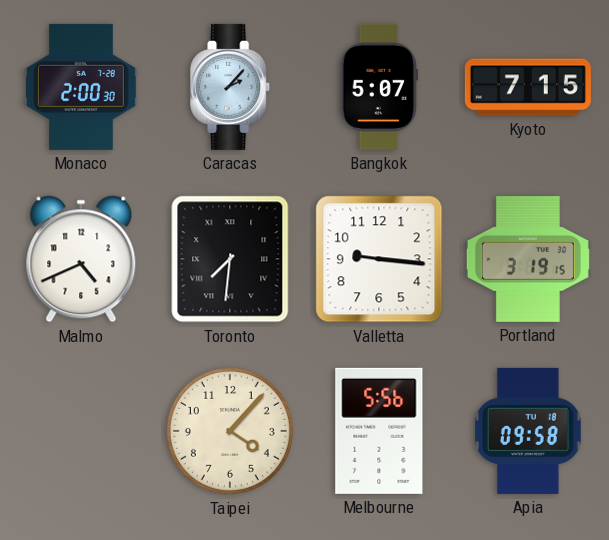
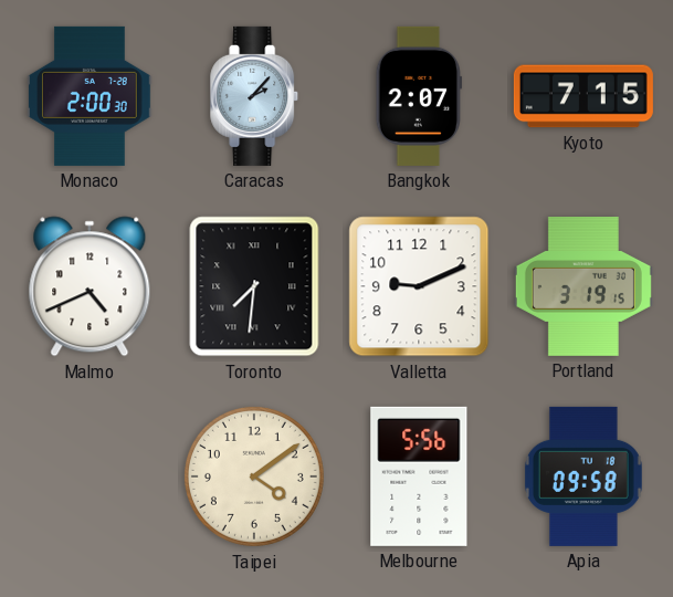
Bangkok: 5:07 -> 2:07
Valletta: 9:16 -> 9:11
Taipei: 4:07 -> 4:09
